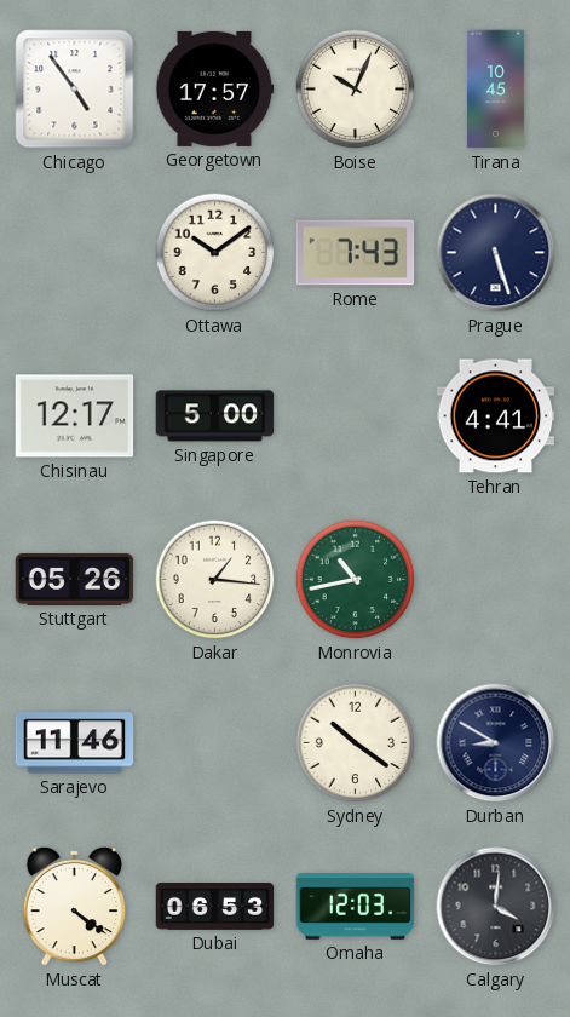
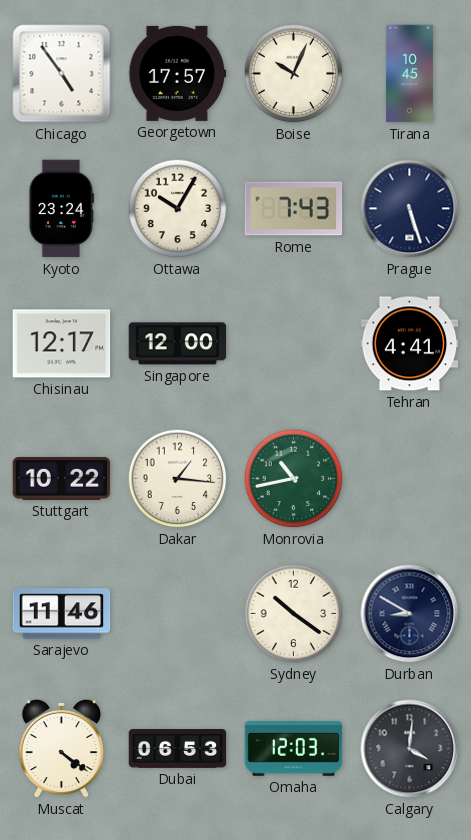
Kyoto: none -> 23:24
Ottawa: 10:09 -> 10:05
Singapore: 5:00 -> 12:00
Stuttgart: 05:26 -> 10:22
